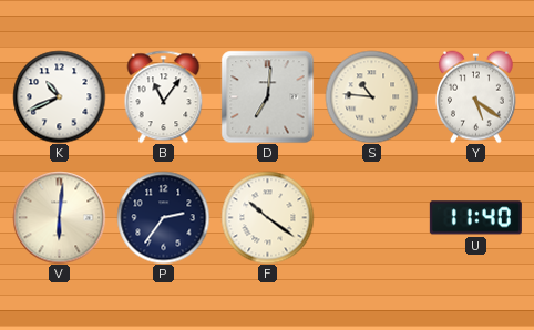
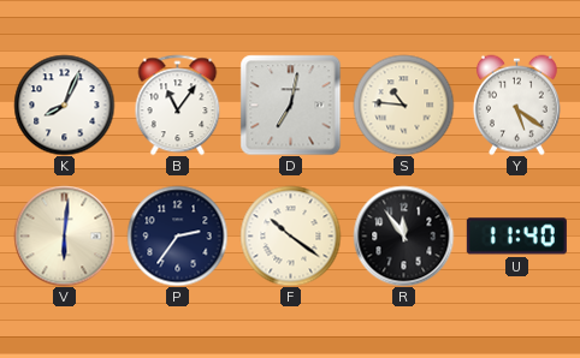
K: 10:41 -> 8:04
D: 7:01 -> 7:02
R: none -> 11:54
